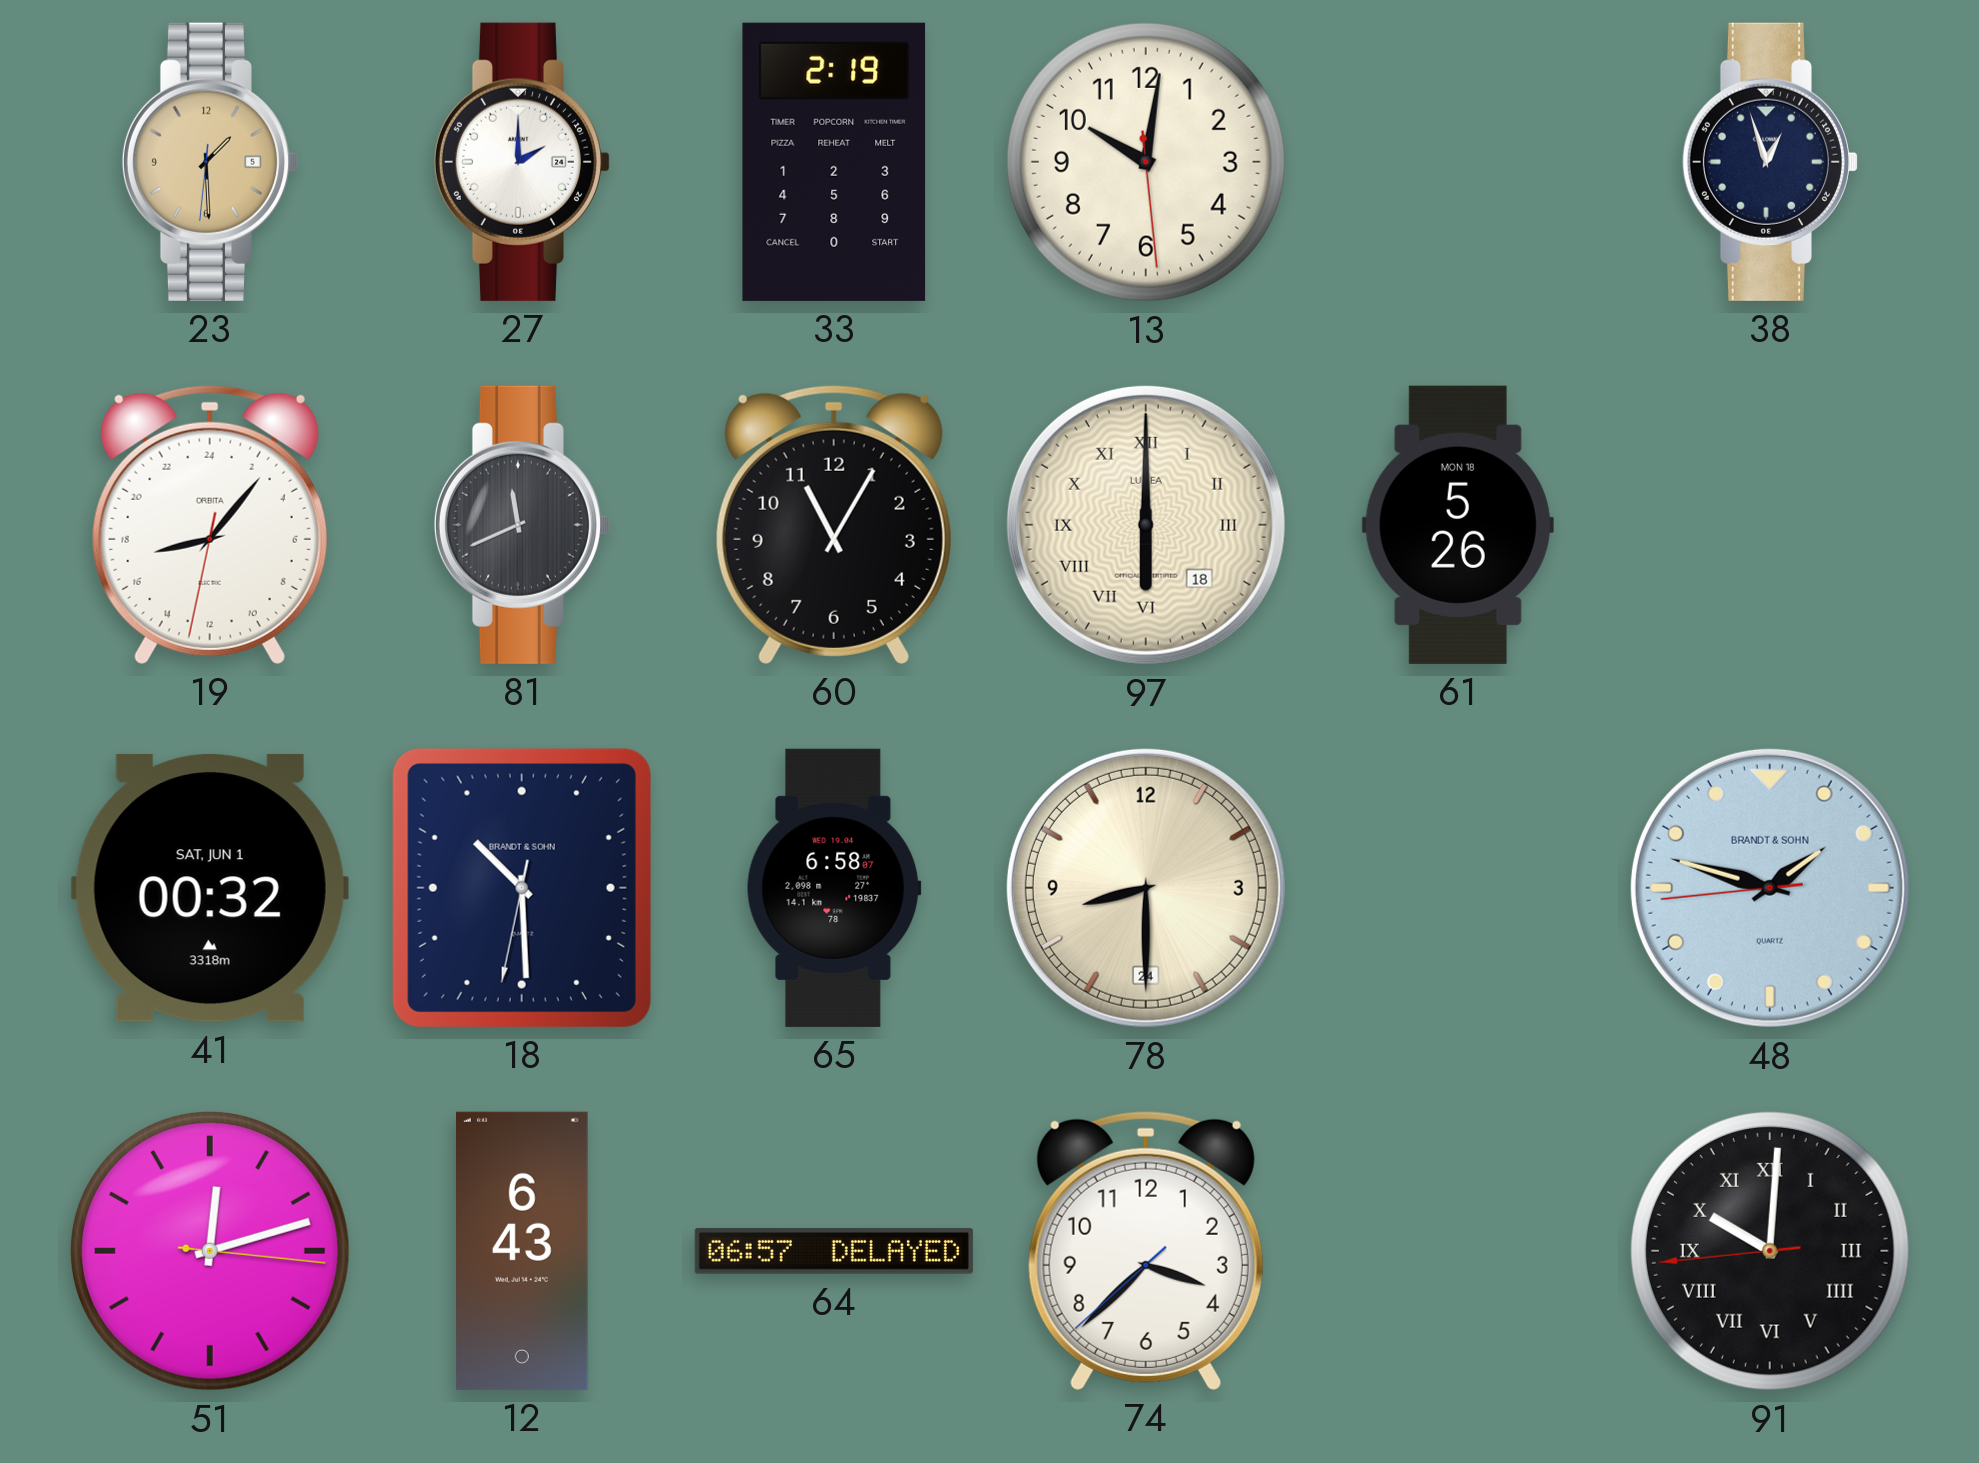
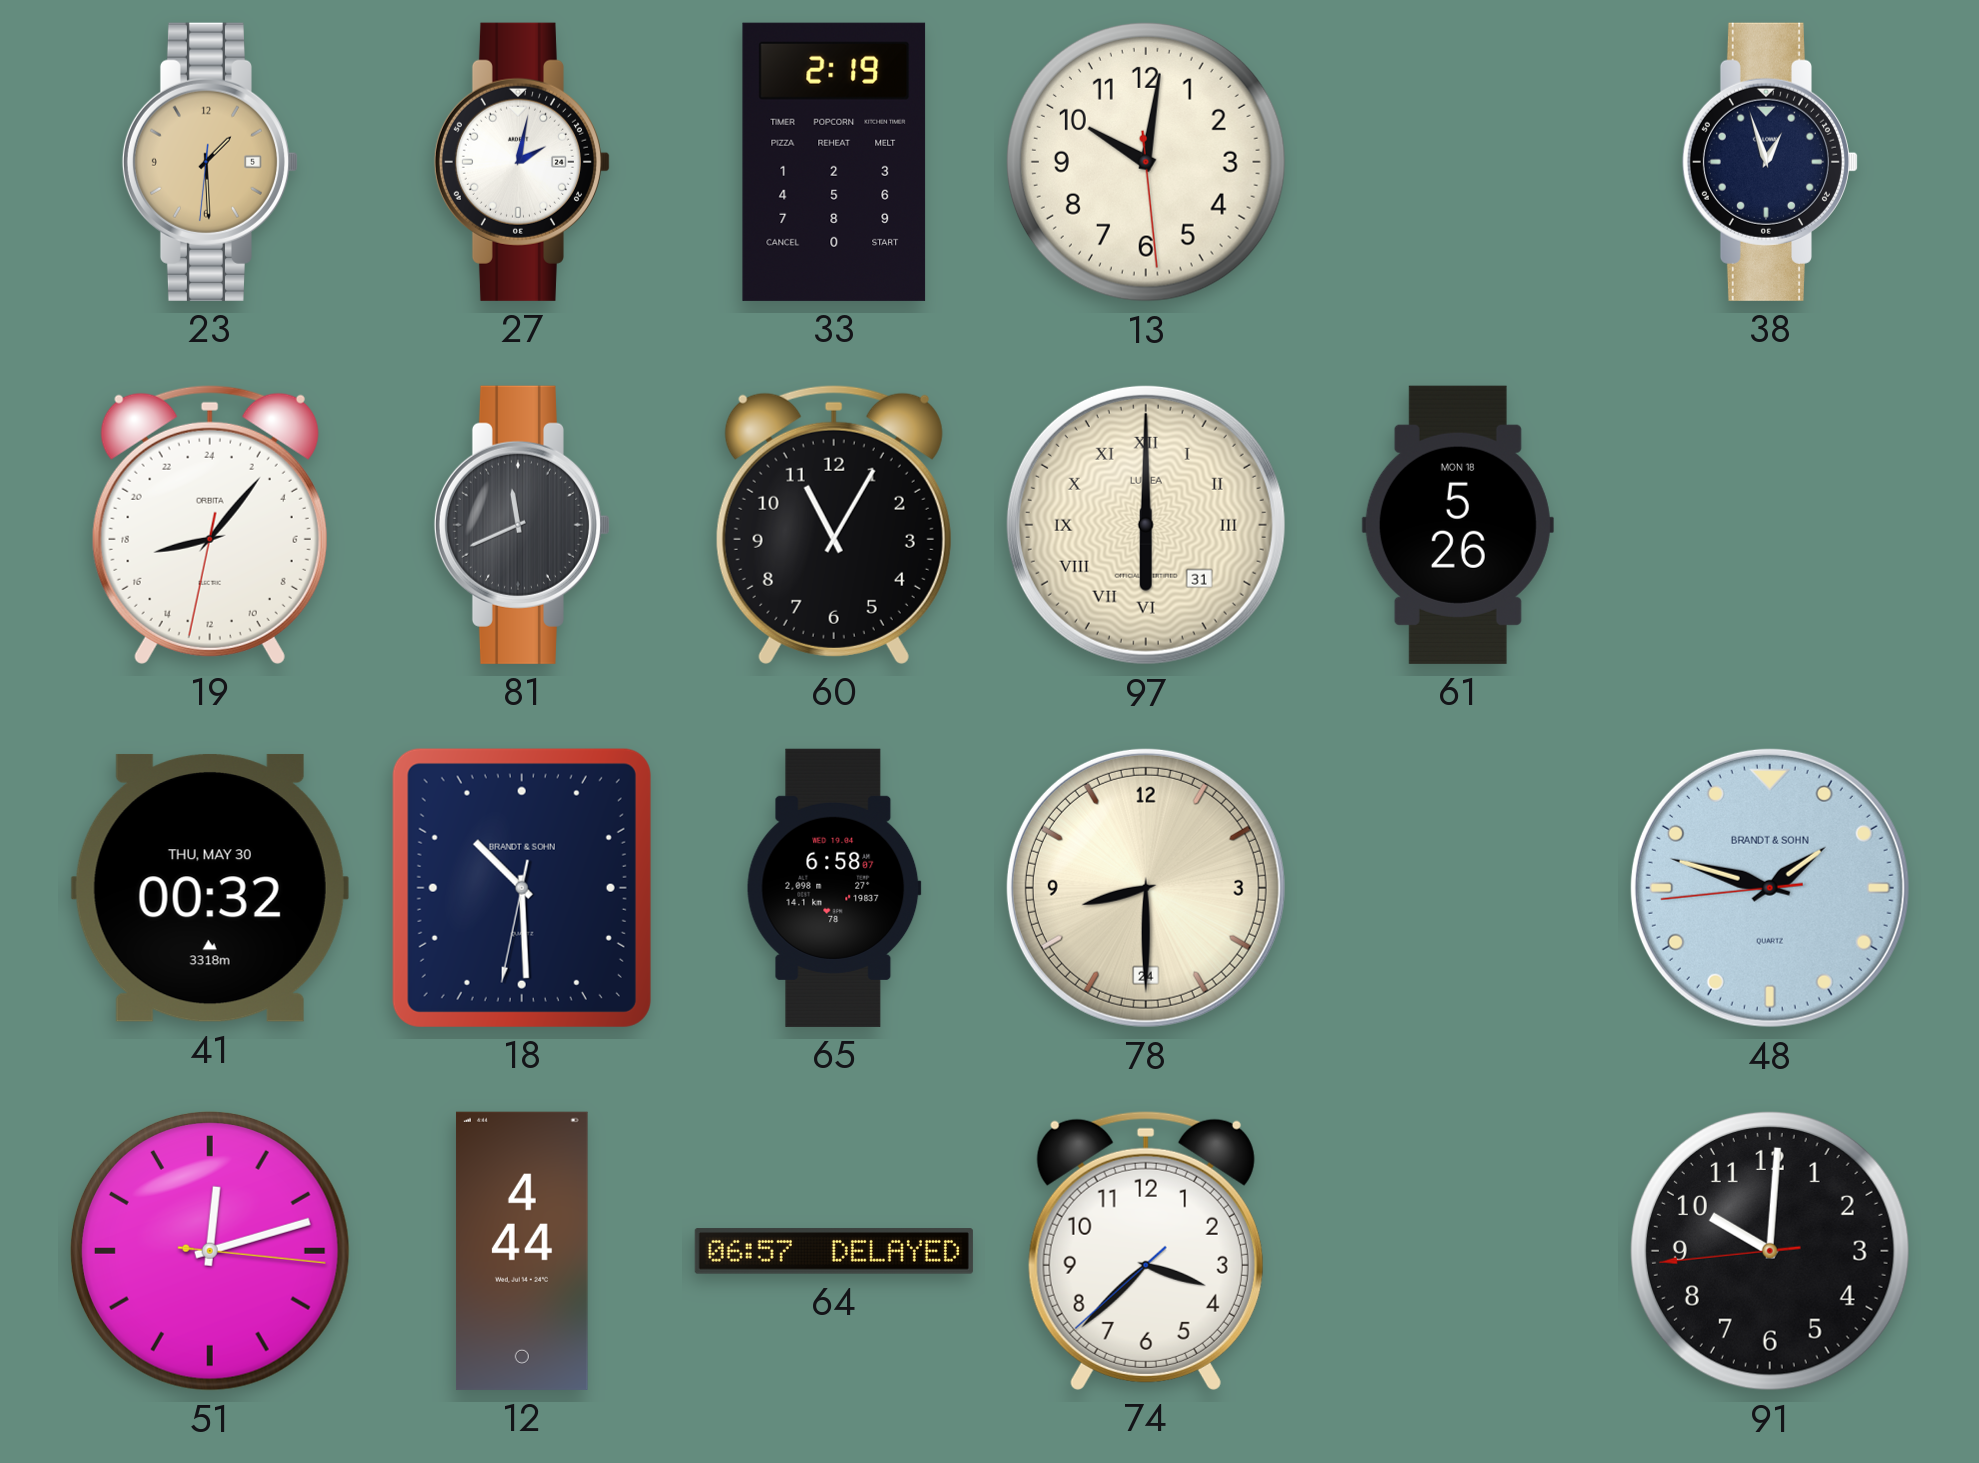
27: 2:00 -> 2:02
97 date: 18 -> 31
41 date: SAT, JUN 1 -> THU, MAY 30
12: 6:43 -> 4:44
91 numerals: Roman -> Arabic
